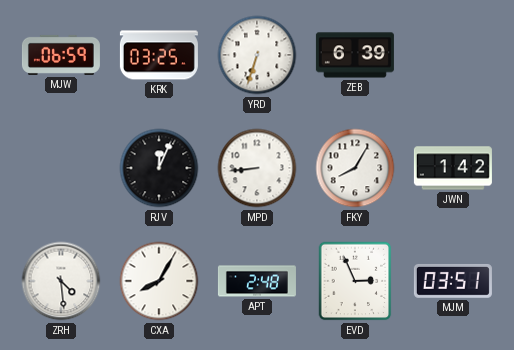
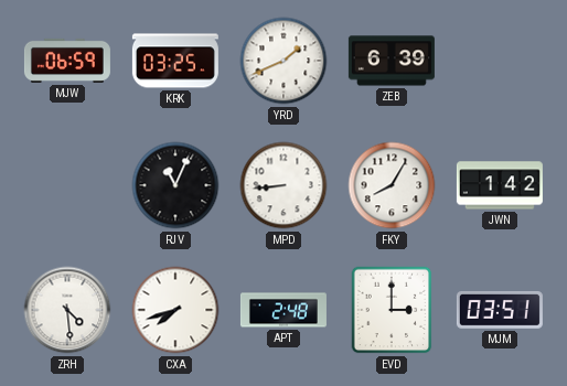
YRD: 6:33 -> 1:41
RJV: 12:04 -> 11:04
CXA: 8:05 -> 7:42
EVD: 2:56 -> 3:00
